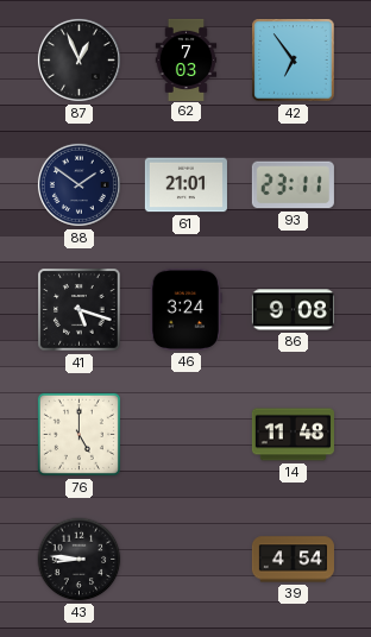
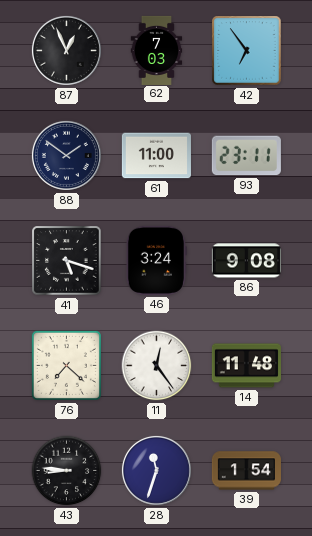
61: 21:01 -> 11:00
76: 5:00 -> 7:22
11: none -> 12:24
28: none -> 11:33
39: 4:54 -> 1:54
